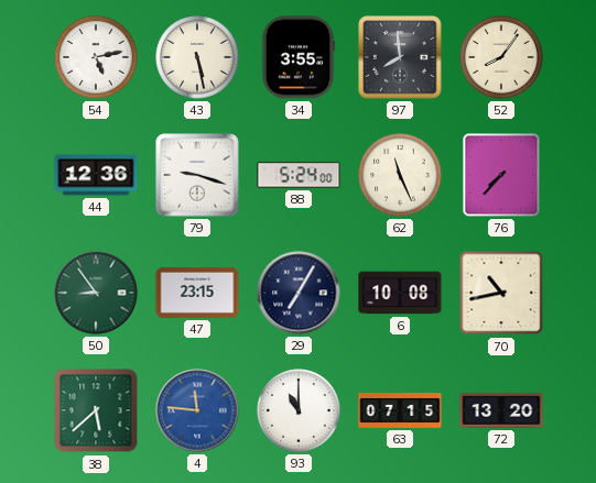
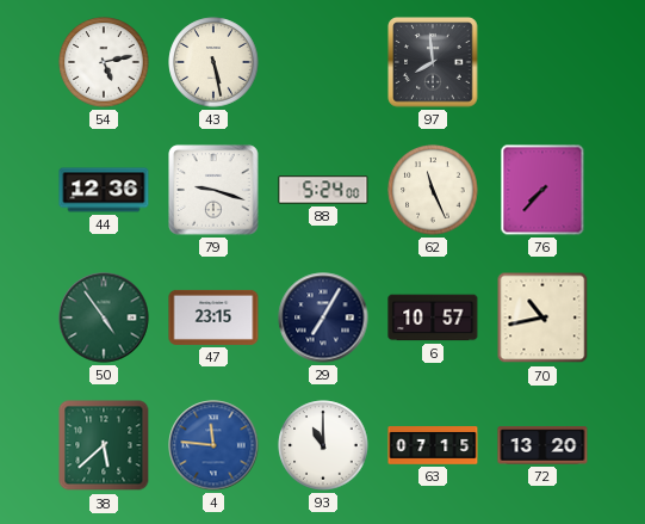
34: 3:55 -> none
52: 8:06 -> none
50: 8:54 -> 4:54
6: 10:08 -> 10:57
